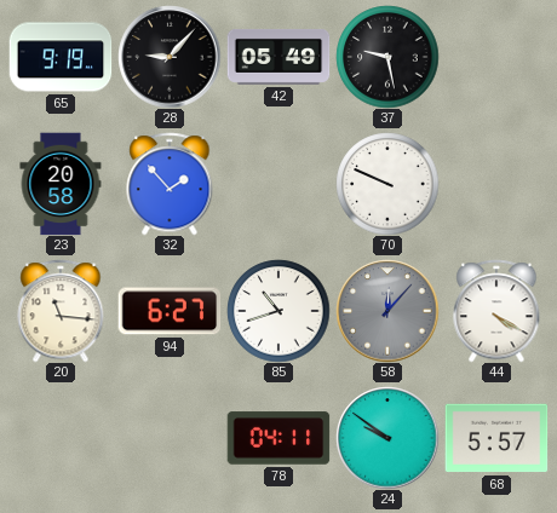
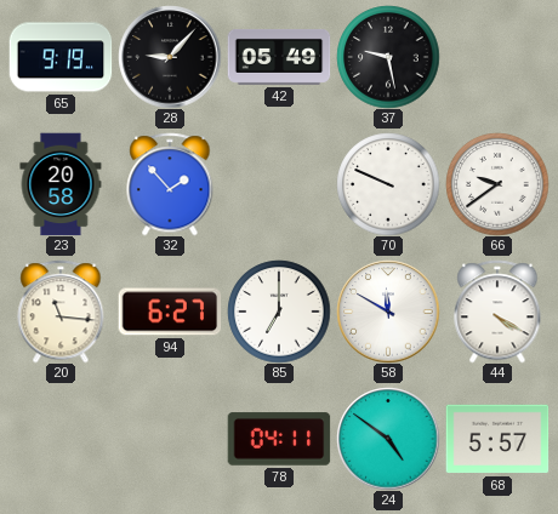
66: none -> 9:39
85: 10:42 -> 7:00
58: 12:07 -> 11:50
58 dial: grey -> white
24: 9:51 -> 4:51
